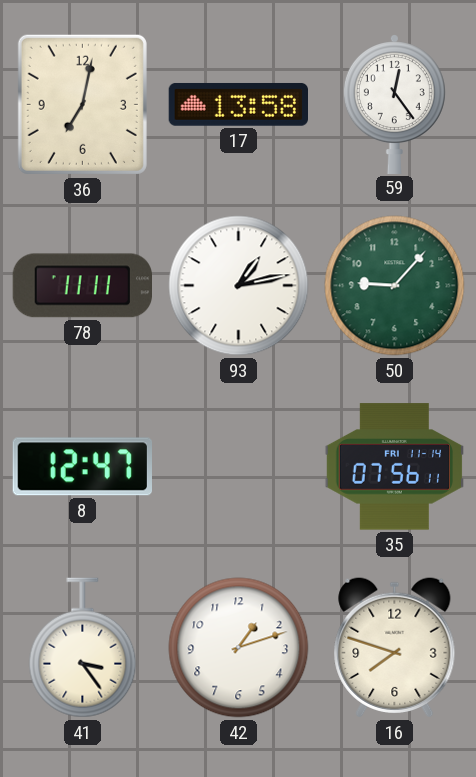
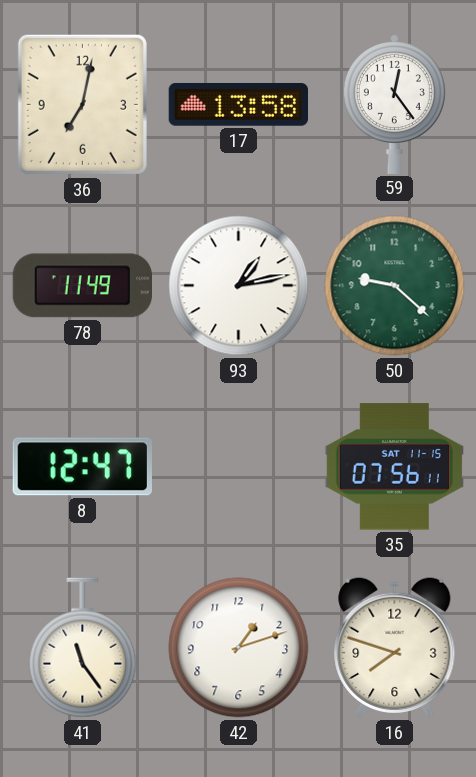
78: 11:11 -> 11:49
50: 9:07 -> 9:22
35 date: FRI 11-14 -> SAT 11-15
41: 3:24 -> 11:24
